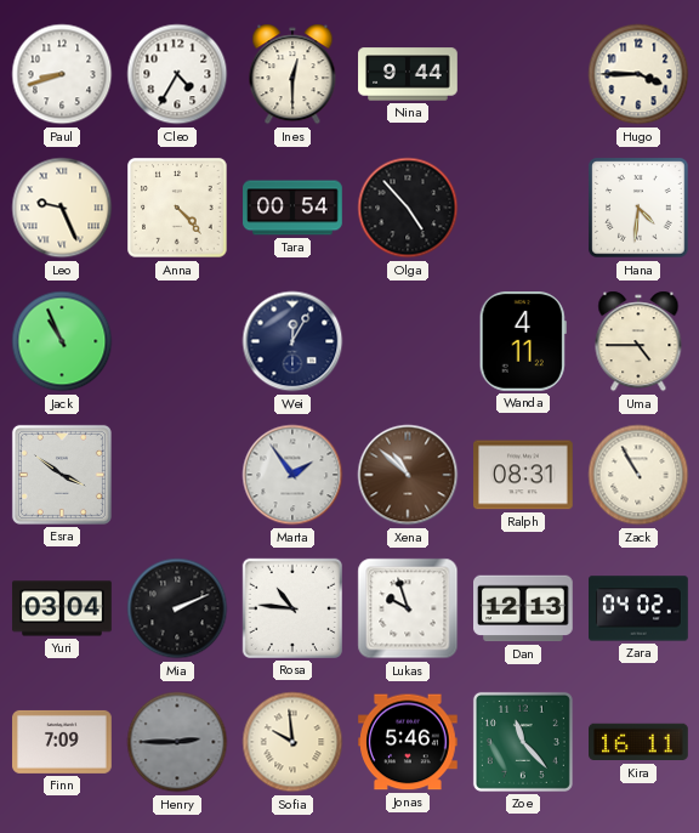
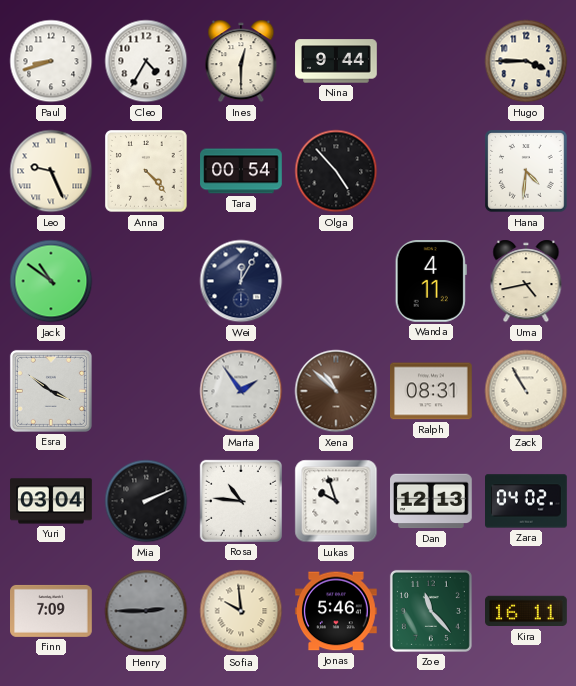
Jack: 10:56 -> 10:51
Uma: 4:45 -> 4:43
